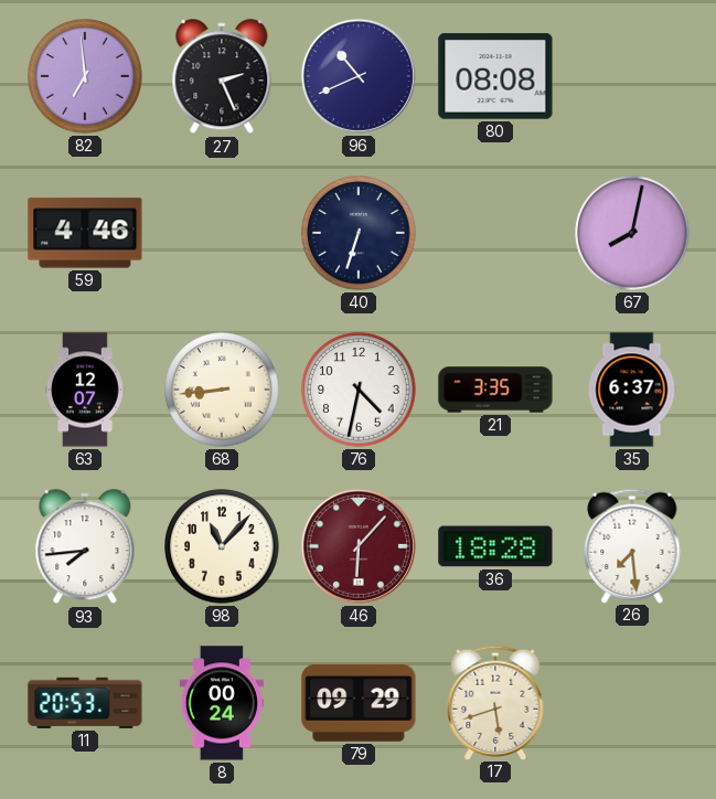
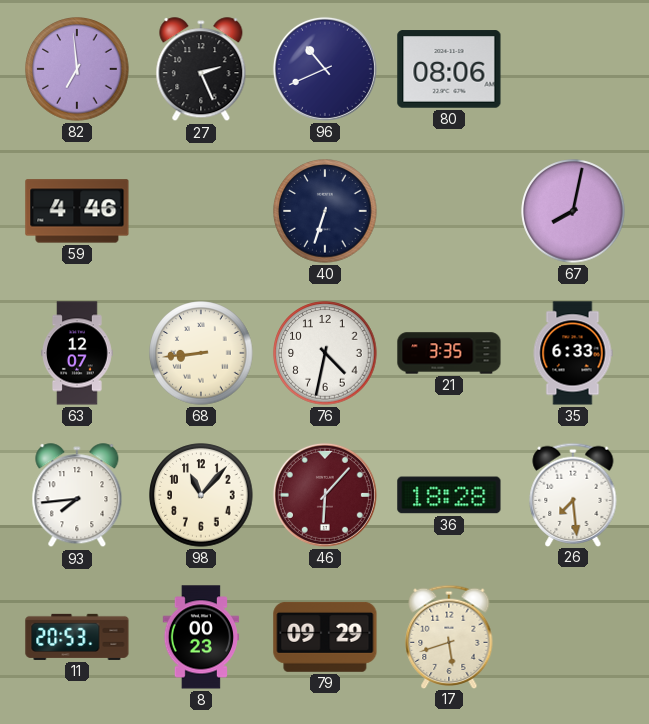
80: 08:08 -> 08:06
35: 6:37 -> 6:33
8: 00:24 -> 00:23
